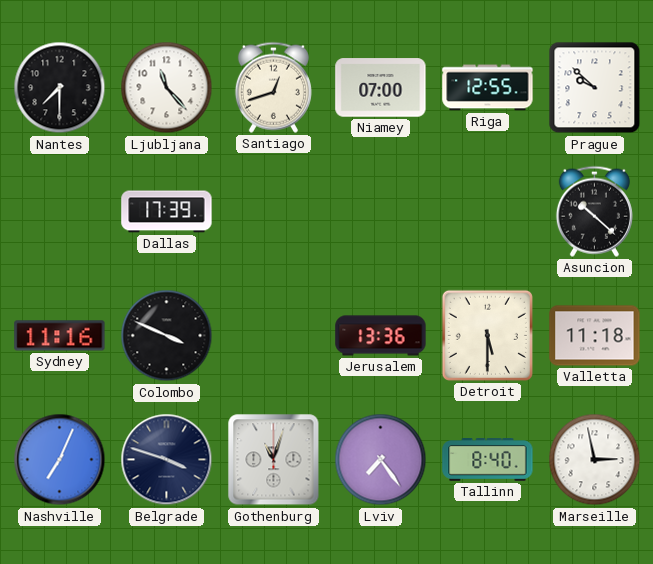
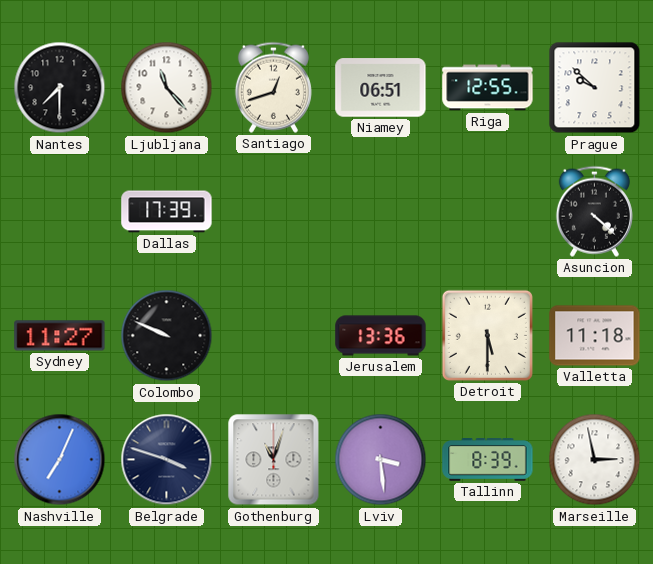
Niamey: 07:00 -> 06:51
Asuncion: 10:22 -> 4:22
Sydney: 11:16 -> 11:27
Colombo: 3:49 -> 9:49
Lviv: 7:24 -> 3:29
Tallinn: 8:40 -> 8:39
